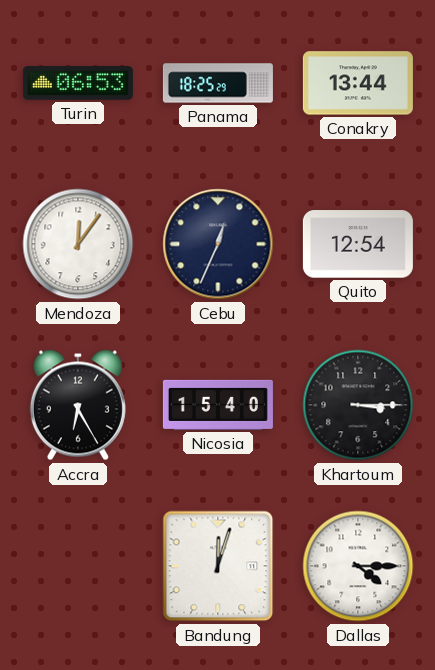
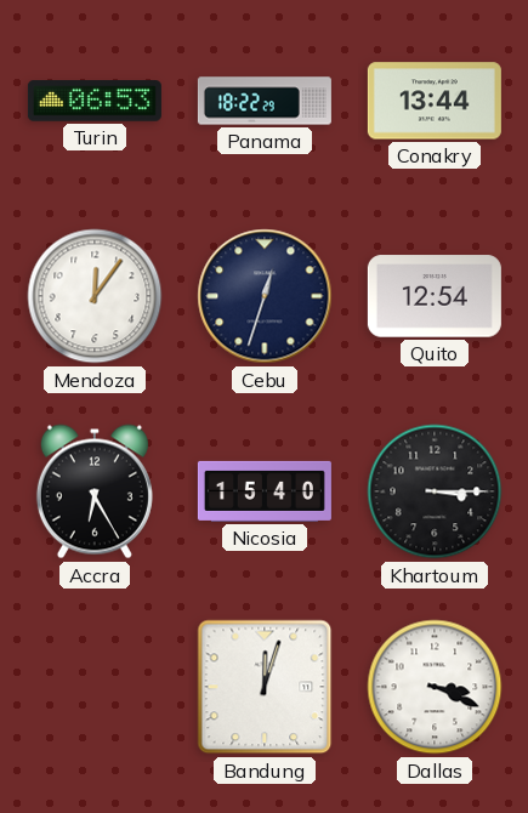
Panama: 18:25 -> 18:22
Cebu: 12:34 -> 12:33
Dallas: 4:15 -> 3:19
